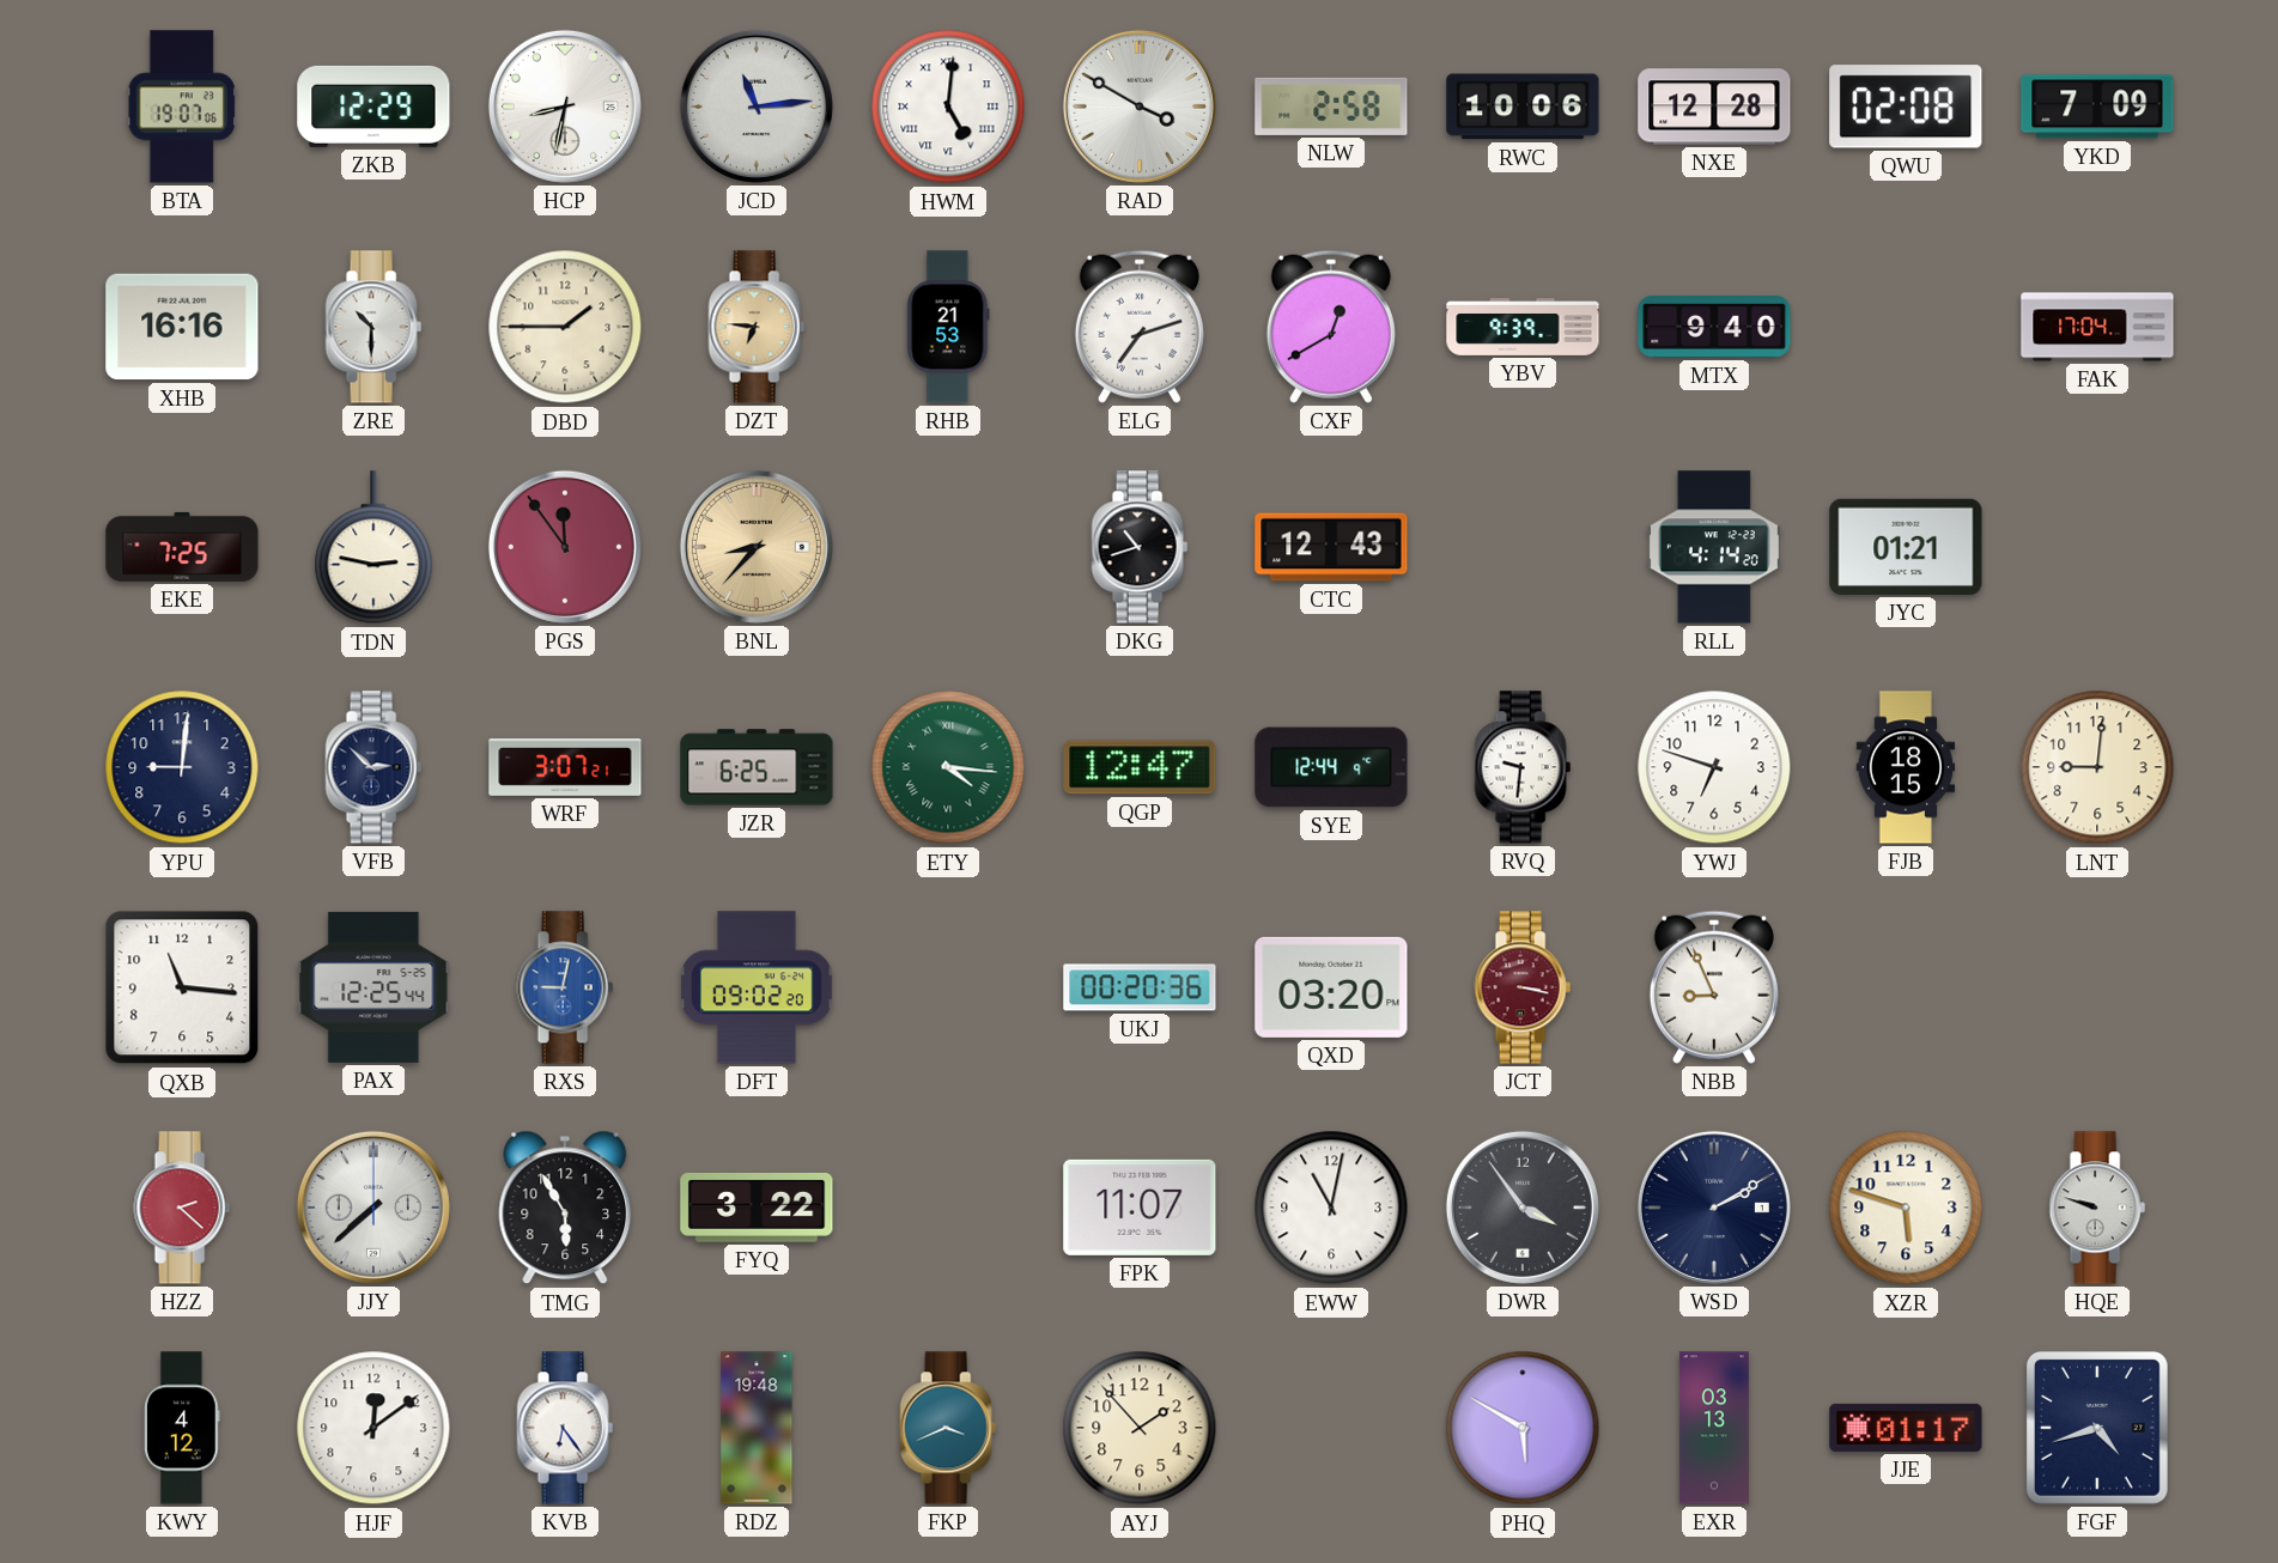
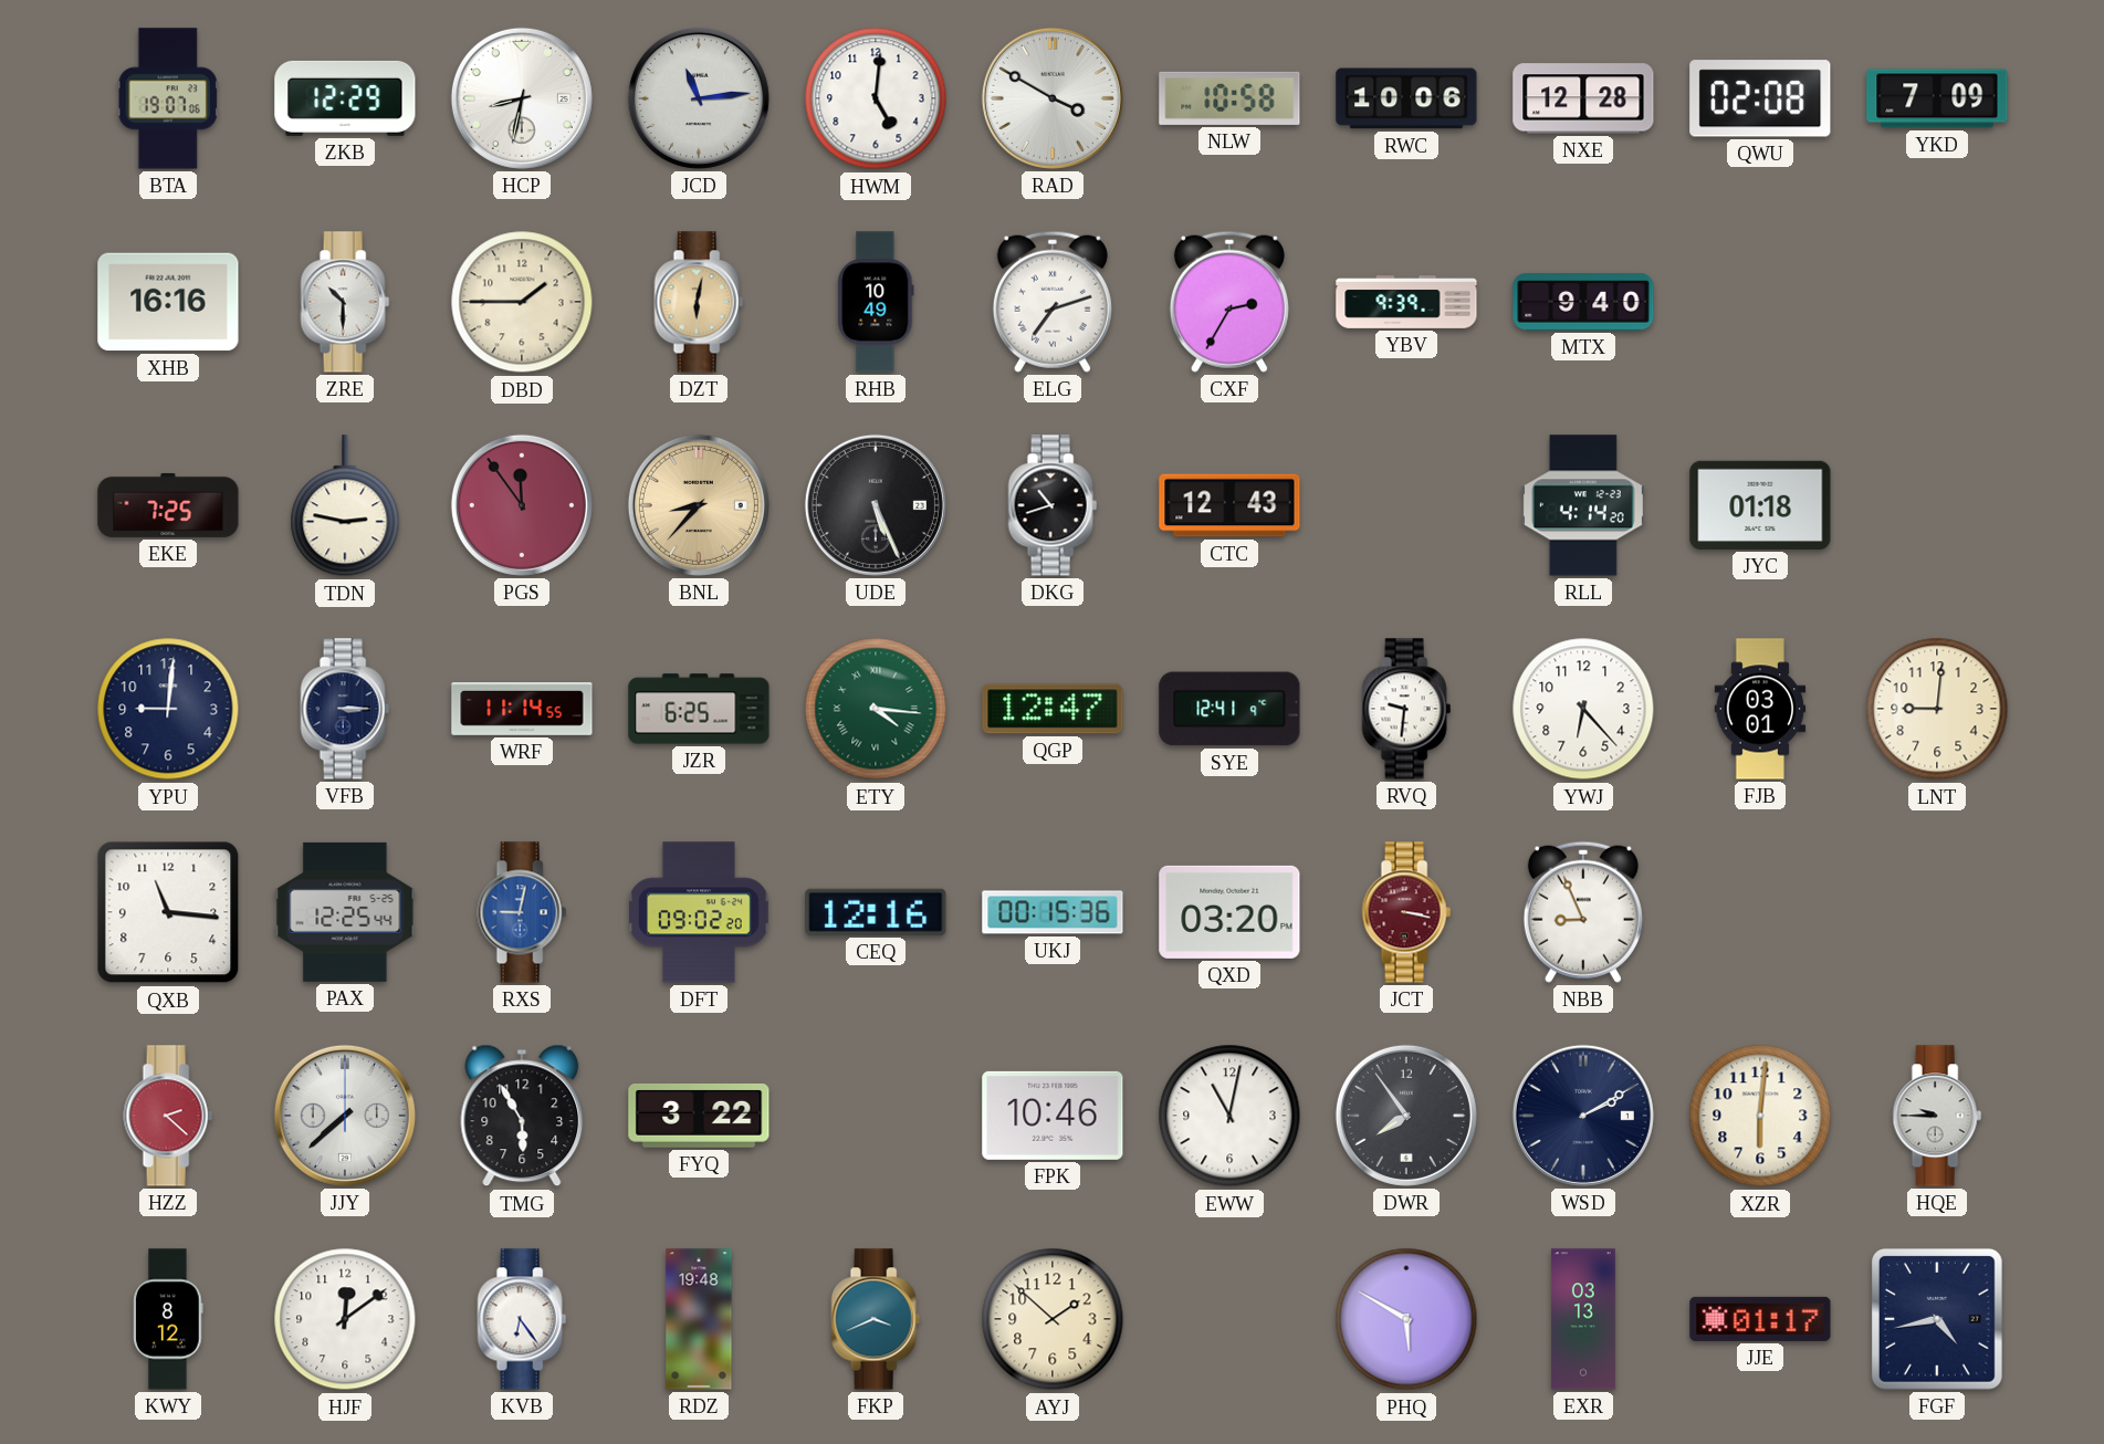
HWM numerals: Roman -> Arabic
NLW: 2:58 -> 10:58
DZT: 6:46 -> 6:02
RHB: 21:53 -> 10:49
CXF: 12:40 -> 2:35
FAK: 17:04 -> none
UDE: none -> 5:26
JYC: 01:21 -> 01:18
VFB: 2:52 -> 3:15
WRF: 3:07 -> 11:14
SYE: 12:44 -> 12:41
YWJ: 6:48 -> 6:23
FJB: 18:15 -> 03:01
CEQ: none -> 12:16
UKJ: 00:20 -> 00:15
FPK: 11:07 -> 10:46
DWR: 3:54 -> 7:54
XZR: 5:48 -> 6:01
HQE: 9:48 -> 9:45
KWY: 4:12 -> 8:12
AYJ: 1:53 -> 1:52
FGF: 4:42 -> 4:43
